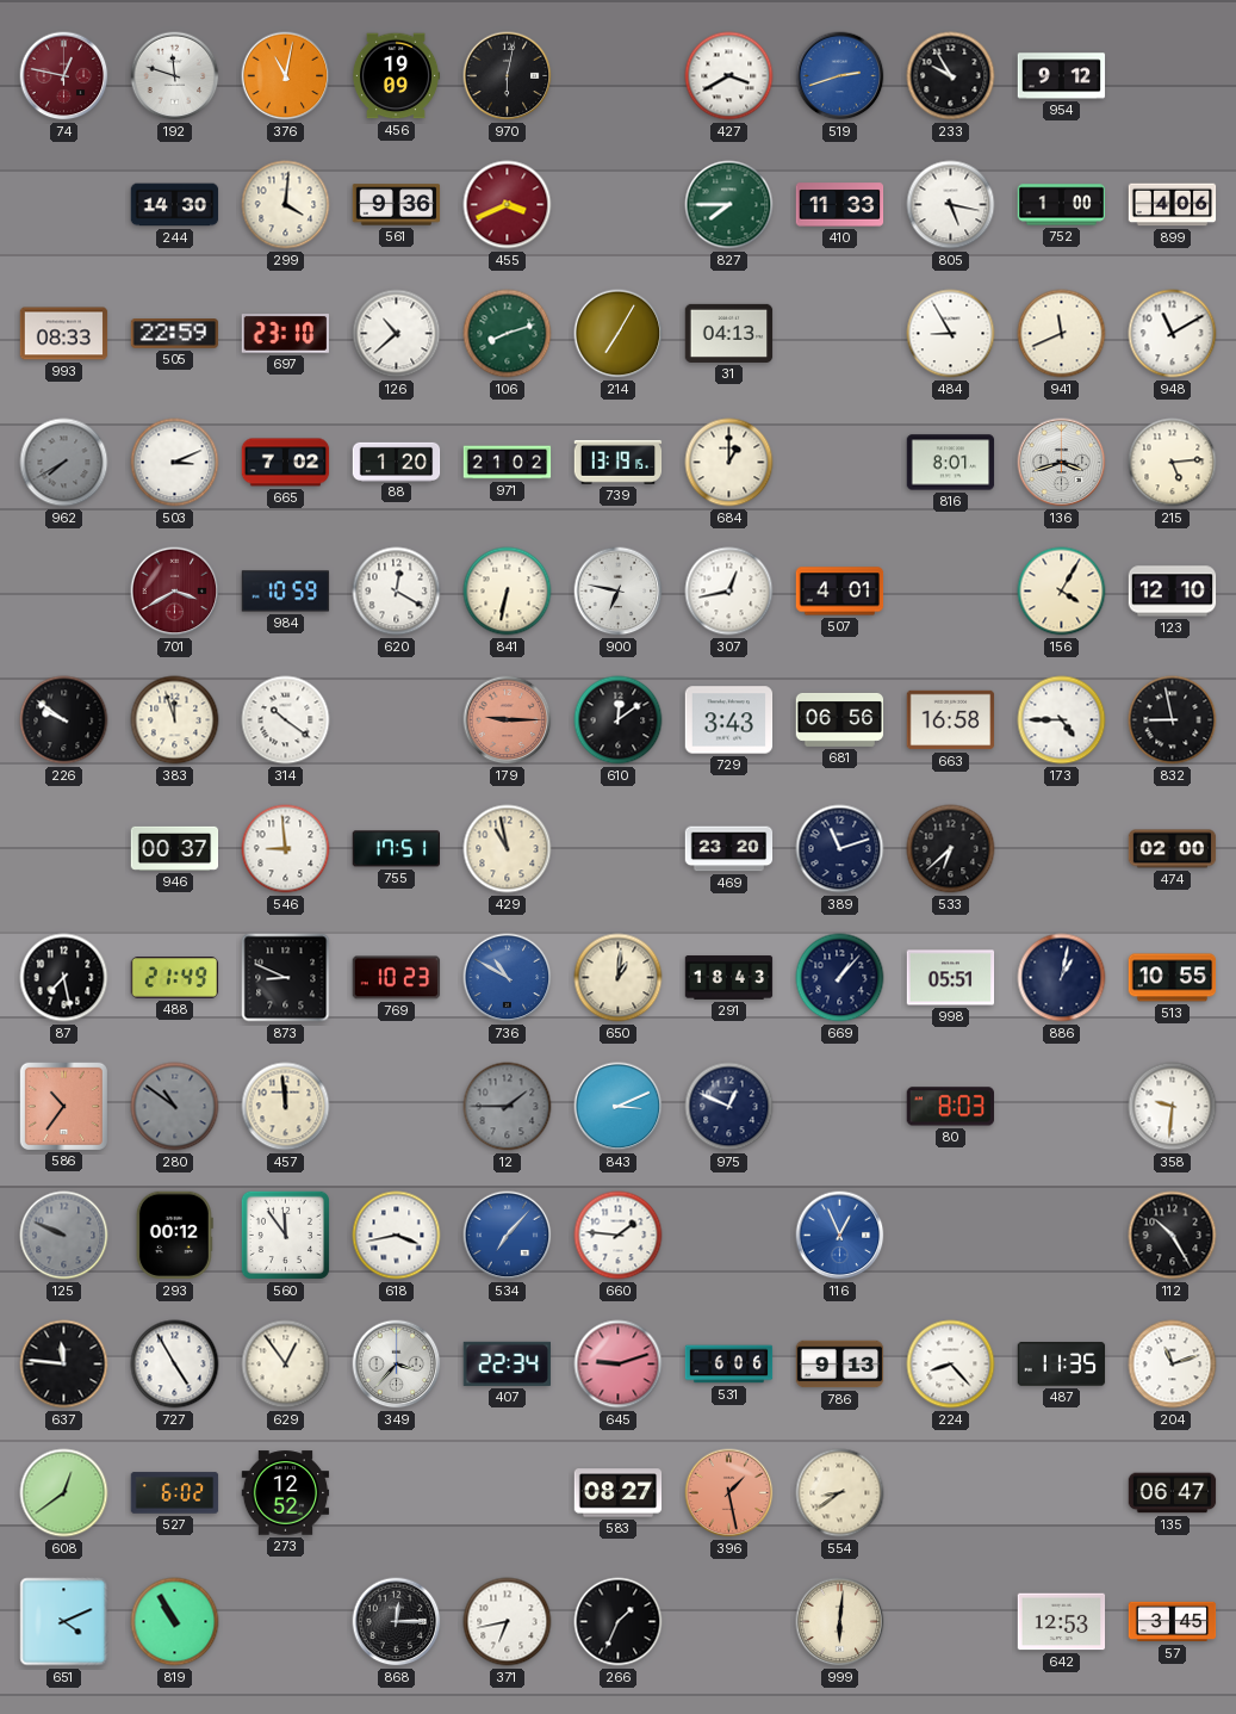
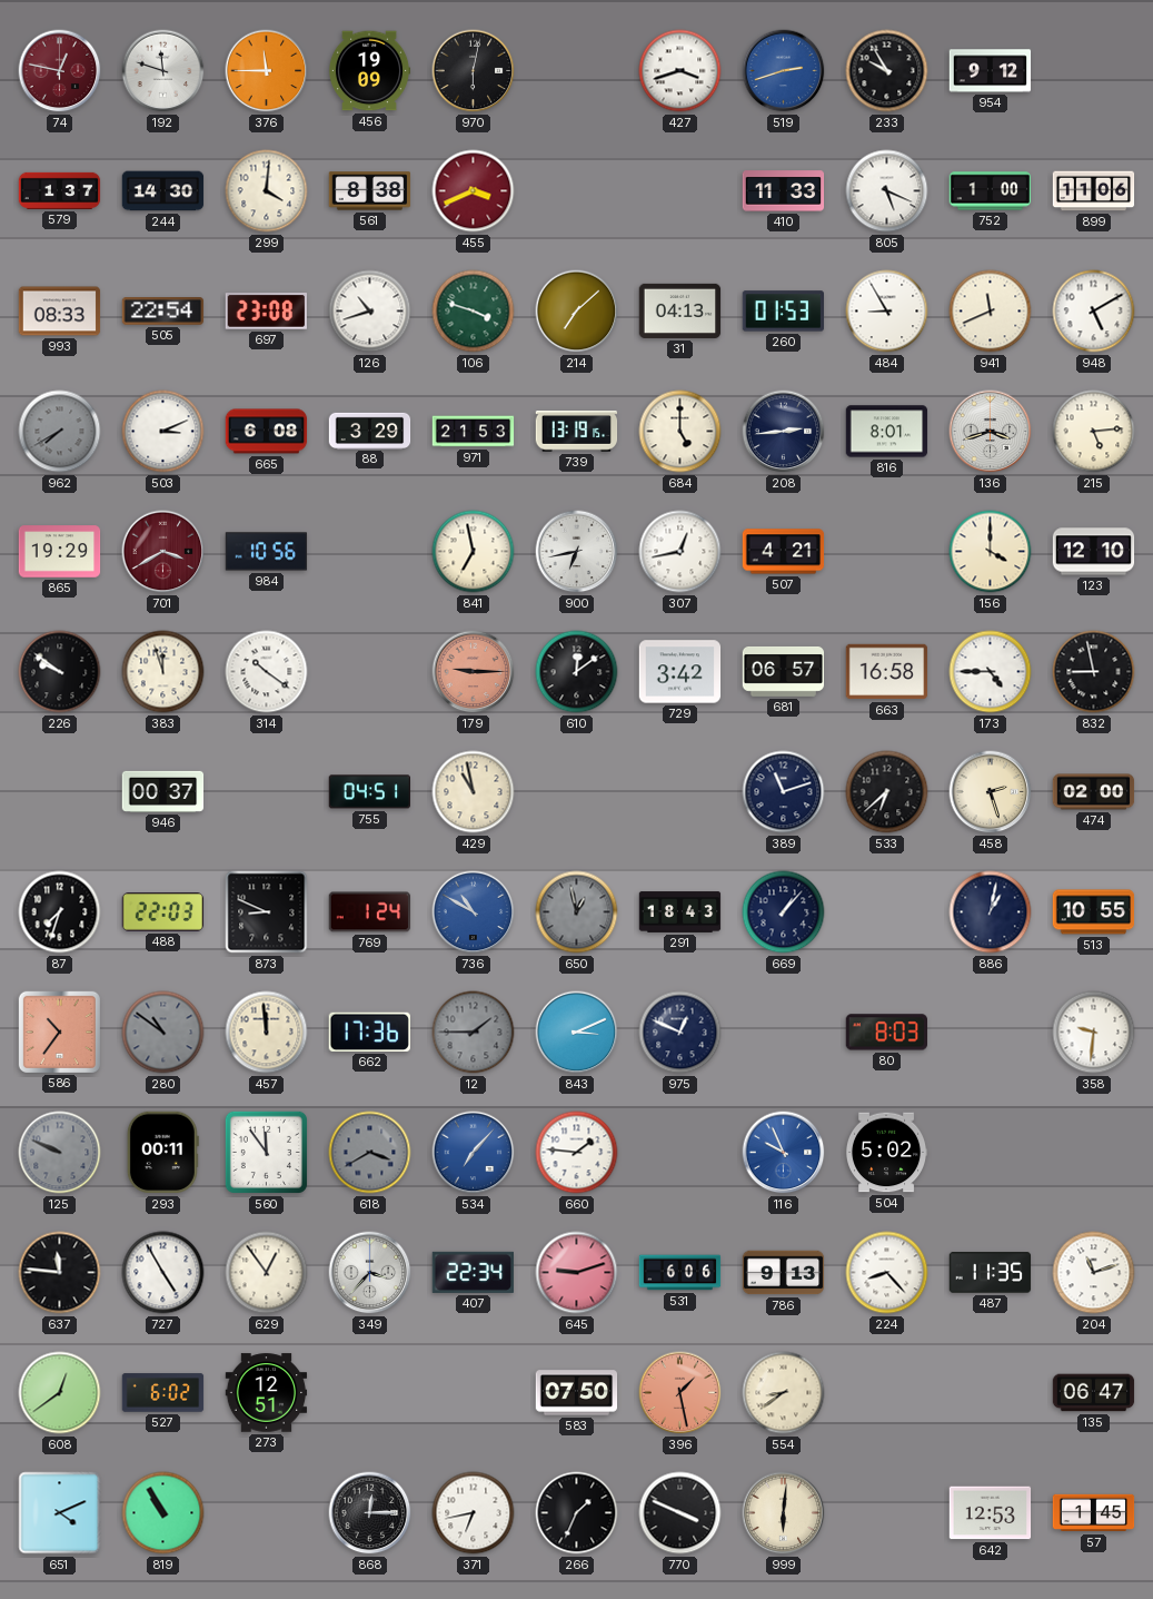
376: 11:02 -> 11:45
427: 3:40 -> 3:42
579: none -> 1:37
561: 9:36 -> 8:38
827: 7:45 -> none
805: 5:17 -> 5:19
899: 4:06 -> 11:06
505: 22:59 -> 22:54
697: 23:10 -> 23:08
126: 10:38 -> 10:42
106: 8:12 -> 3:48
214: 7:05 -> 7:08
260: none -> 01:53
948: 11:10 -> 5:10
665: 7:02 -> 6:08
88: 1:20 -> 3:29
971: 21:02 -> 21:53
684: 1:00 -> 5:00
208: none -> 2:44
865: none -> 19:29
984: 10:59 -> 10:56
620: 12:20 -> none
841: 6:32 -> 6:58
900: 6:47 -> 6:43
507: 4:01 -> 4:21
156: 4:05 -> 4:00
729: 3:43 -> 3:42
681: 06:56 -> 06:57
546: 8:59 -> none
755: 17:51 -> 04:51
469: 23:20 -> none
458: none -> 2:27
87: 7:28 -> 7:33
488: 21:49 -> 22:03
769: 10:23 -> 1:24
650: 1:01 -> 12:58
650 dial: cream -> grey
998: 05:51 -> none
662: none -> 17:36
293: 00:12 -> 00:11
618: 3:43 -> 3:40
618 dial: white -> grey
116: 12:56 -> 9:56
504: none -> 5:02
112: 10:25 -> none
273: 12:52 -> 12:51
583: 08:27 -> 07:50
770: none -> 3:49
57: 3:45 -> 1:45
